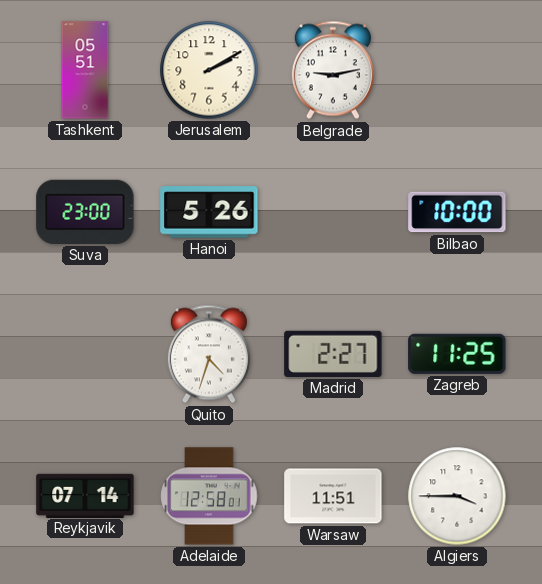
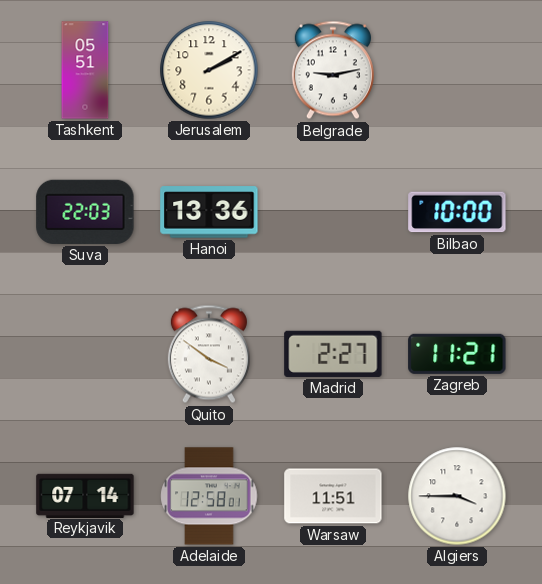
Suva: 23:00 -> 22:03
Hanoi: 5:26 -> 13:36
Quito: 4:33 -> 3:51
Zagreb: 11:25 -> 11:21
